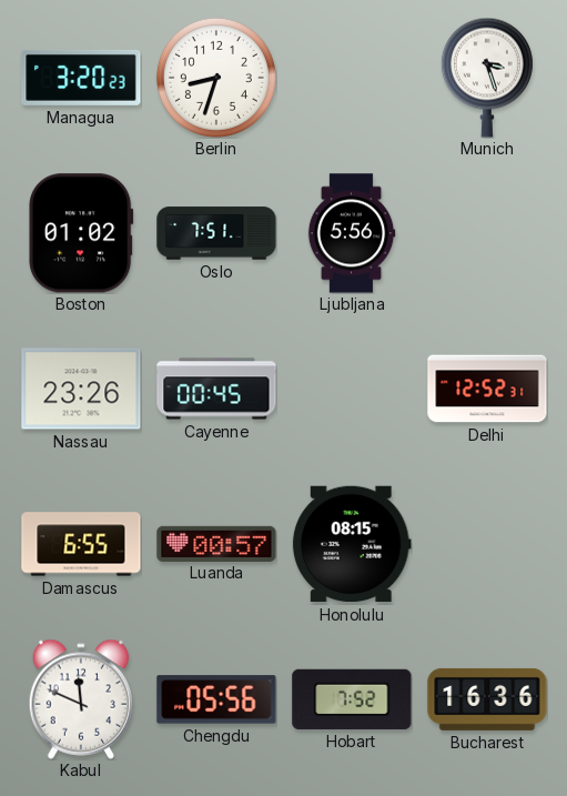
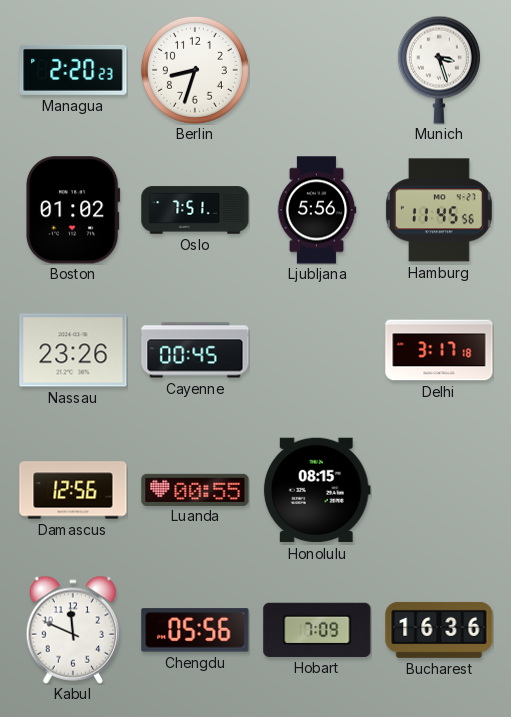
Managua: 3:20 -> 2:20
Hamburg: none -> 11:45
Delhi: 12:52 -> 3:17
Damascus: 6:55 -> 12:56
Luanda: 00:57 -> 00:55
Hobart: 7:52 -> 7:09
